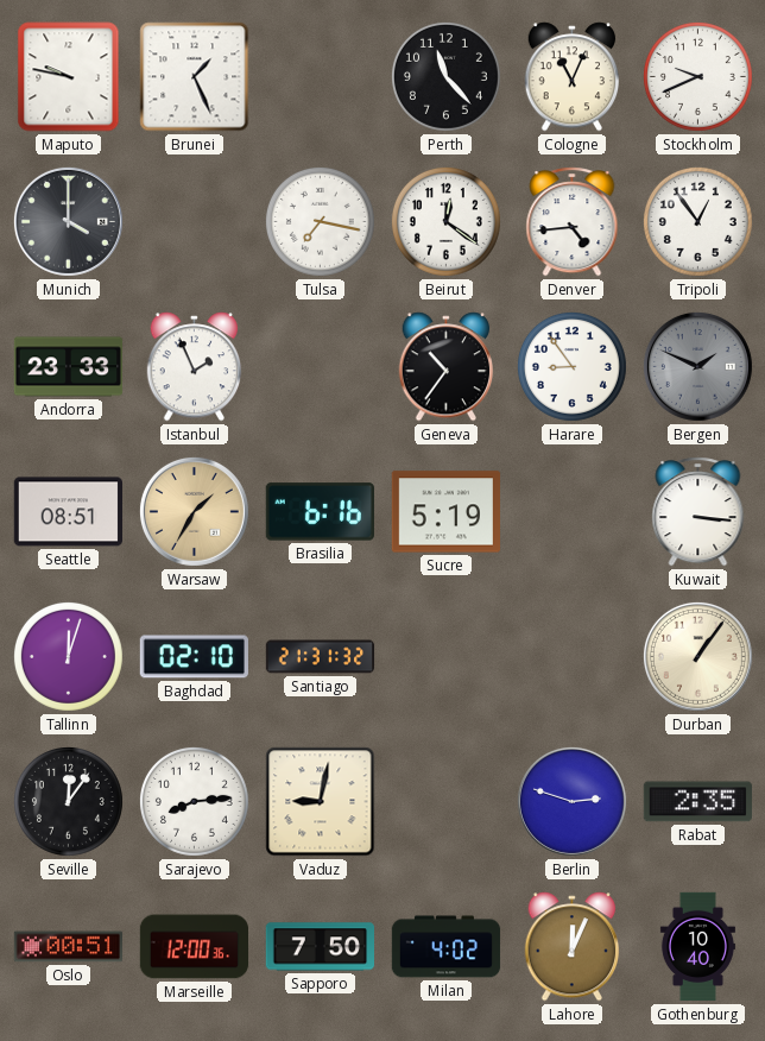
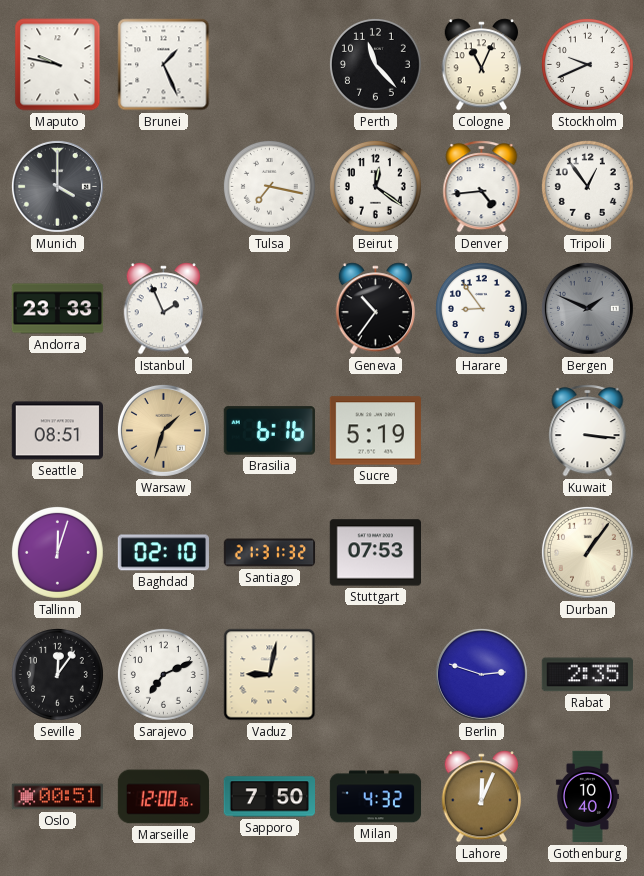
Warsaw: 1:35 -> 1:33
Stuttgart: none -> 07:53
Sarajevo: 8:14 -> 7:11
Milan: 4:02 -> 4:32
